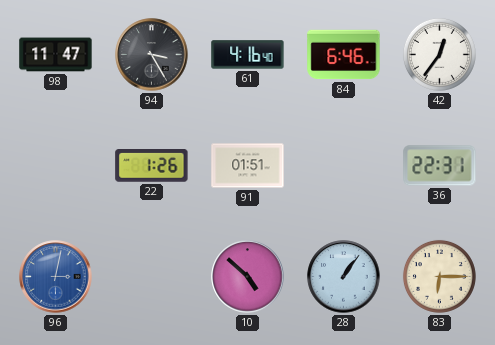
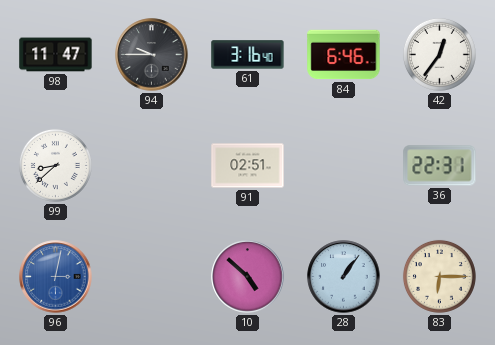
94: 3:25 -> 9:45
61: 4:16 -> 3:16
99: none -> 8:38
22: 1:26 -> none
91: 01:51 -> 02:51
